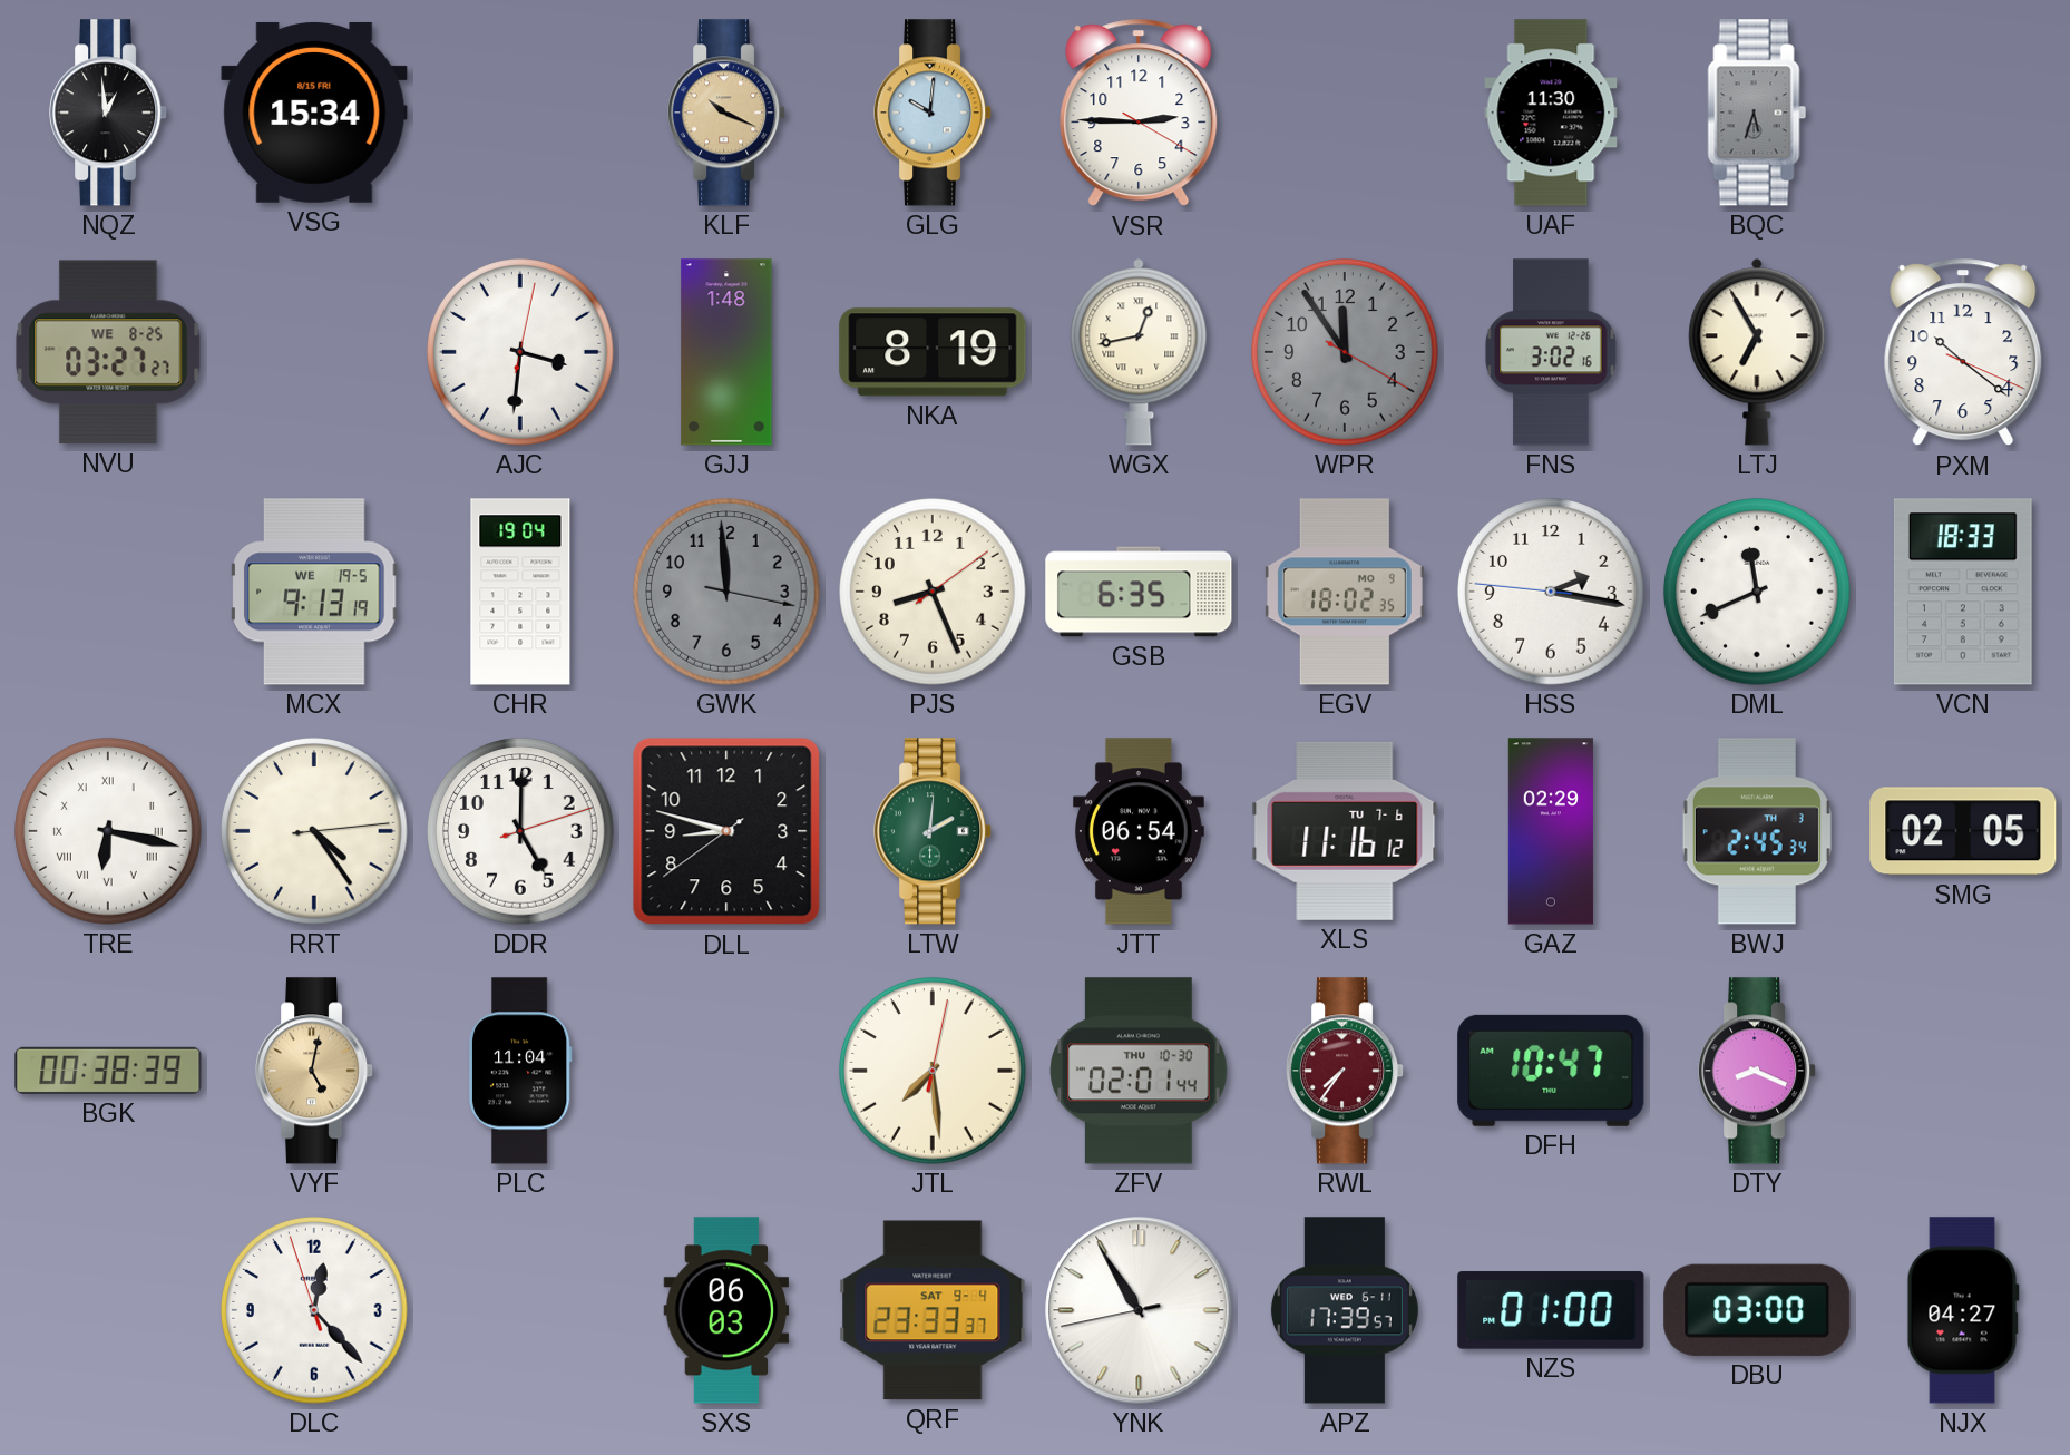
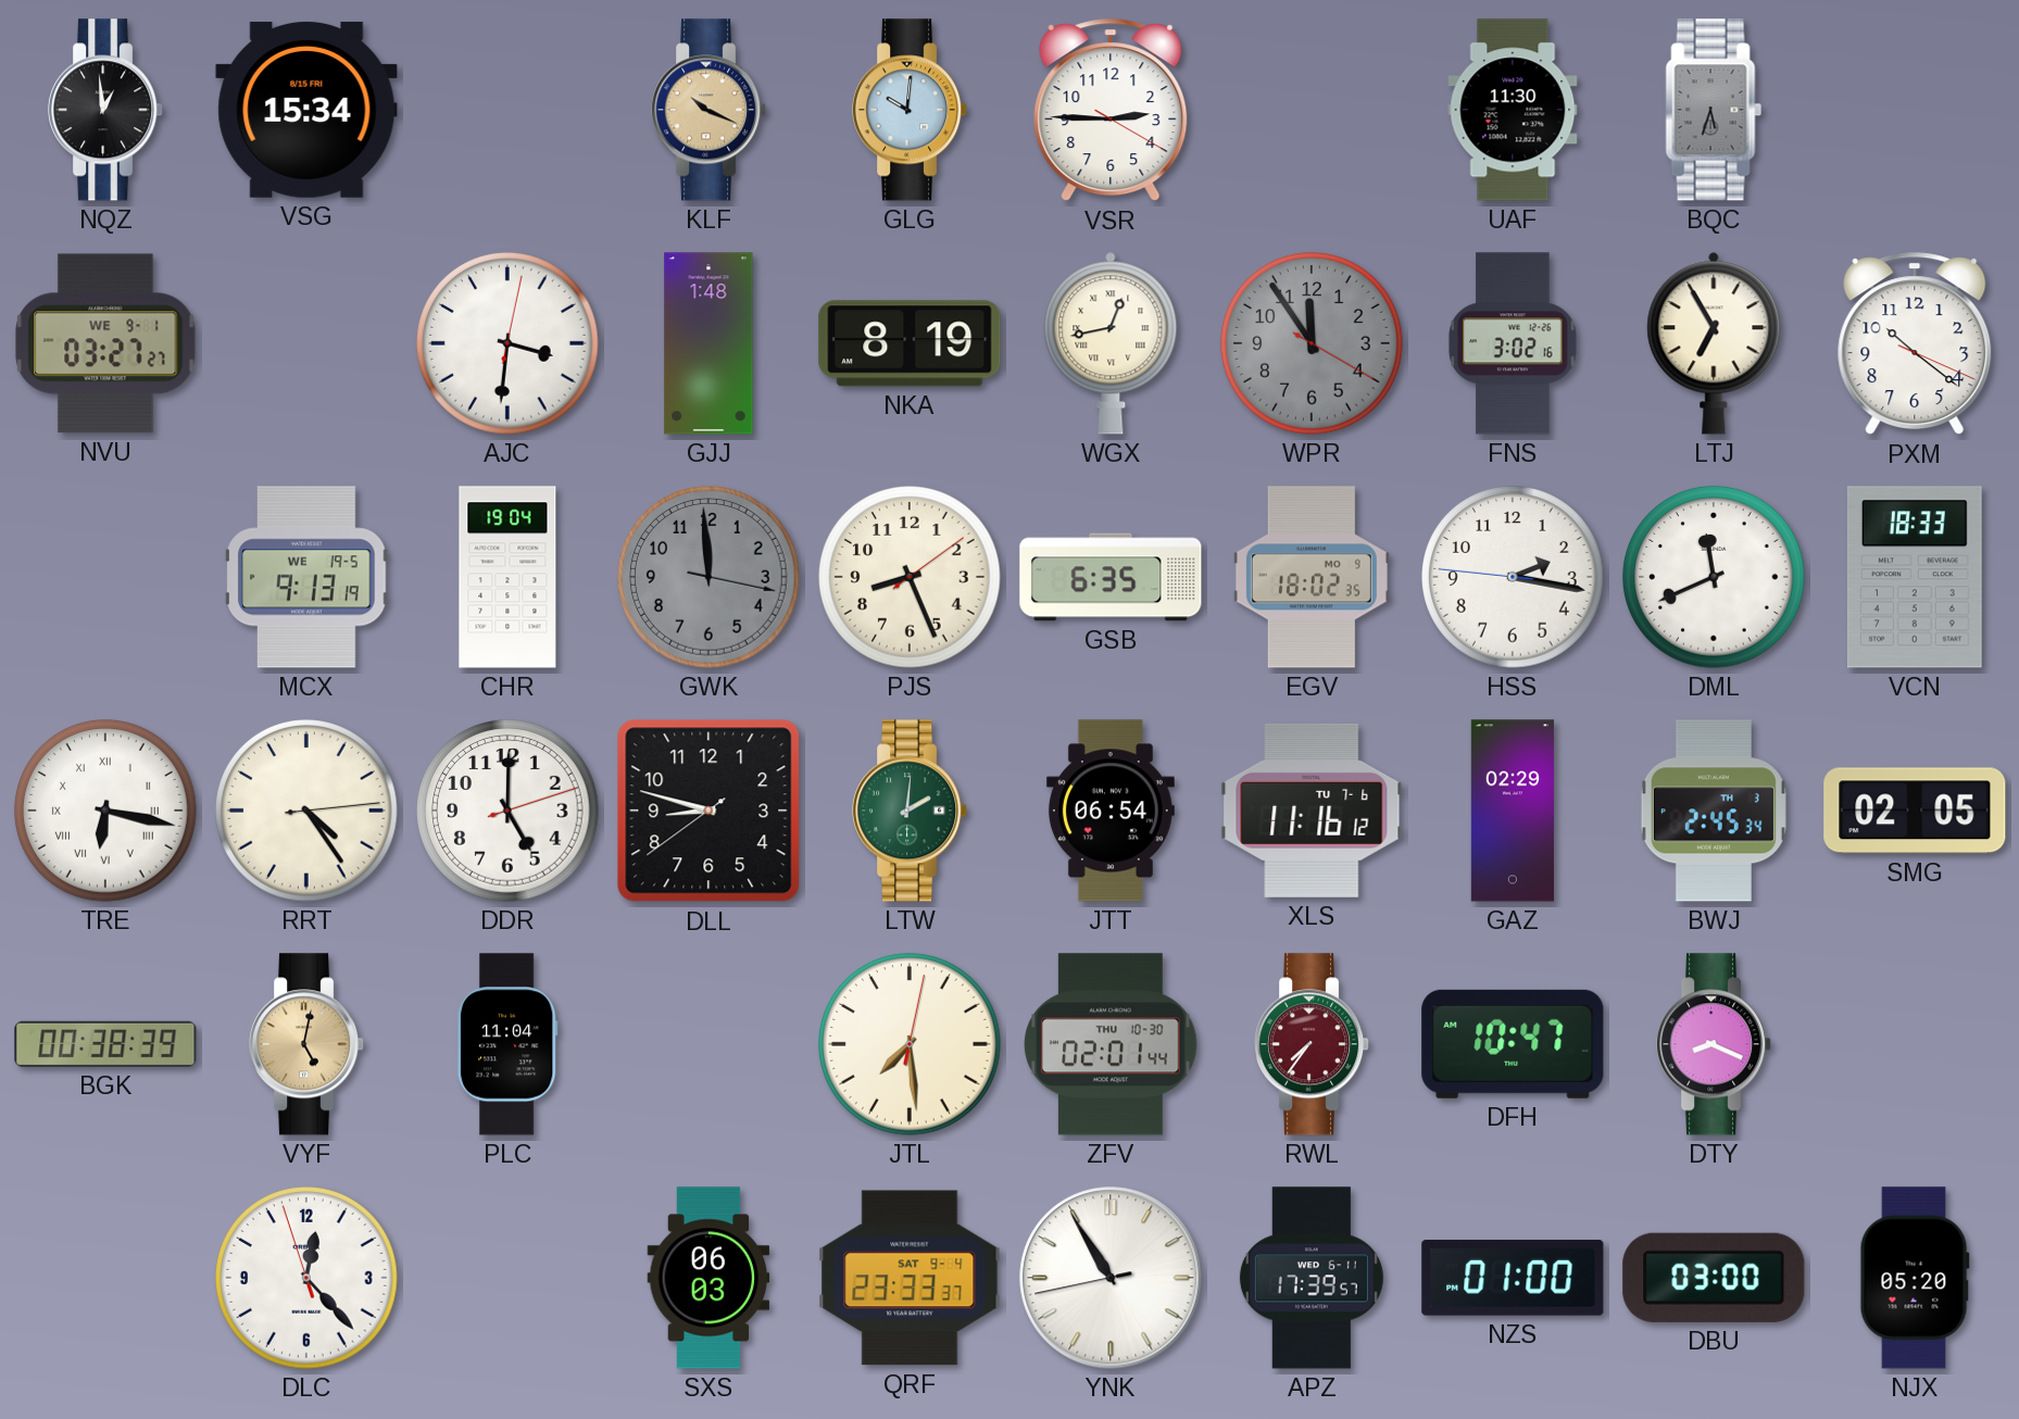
NVU date: WE 8-25 -> WE 9-1
NJX: 04:27 -> 05:20
